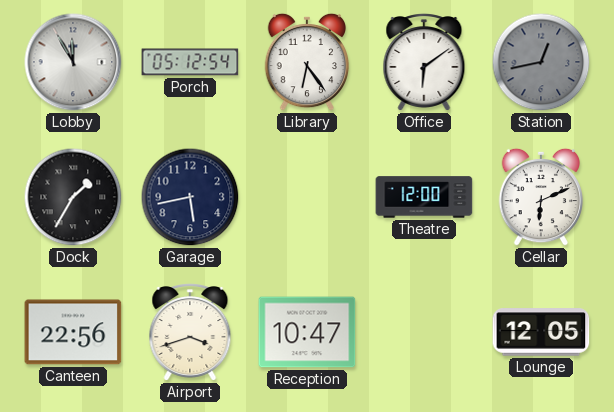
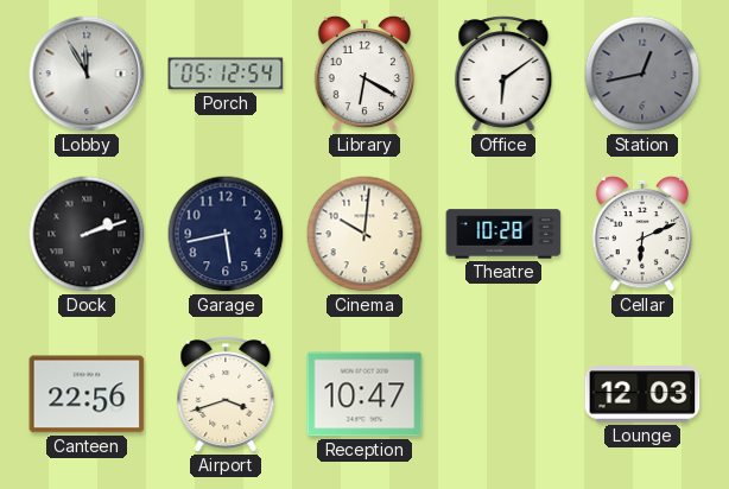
Library: 6:24 -> 6:20
Dock: 1:35 -> 2:12
Cinema: none -> 10:01
Theatre: 12:00 -> 10:28
Lounge: 12:05 -> 12:03
